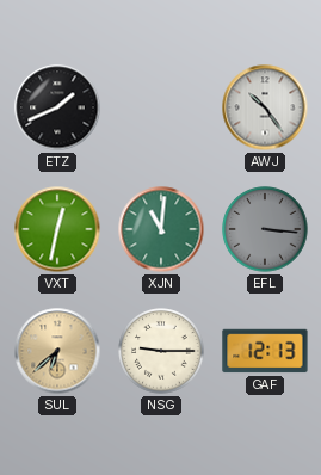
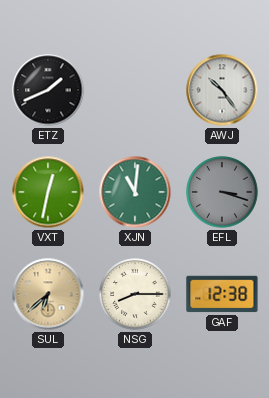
EFL: 3:16 -> 3:18
NSG: 9:15 -> 8:15
GAF: 12:13 -> 12:38
